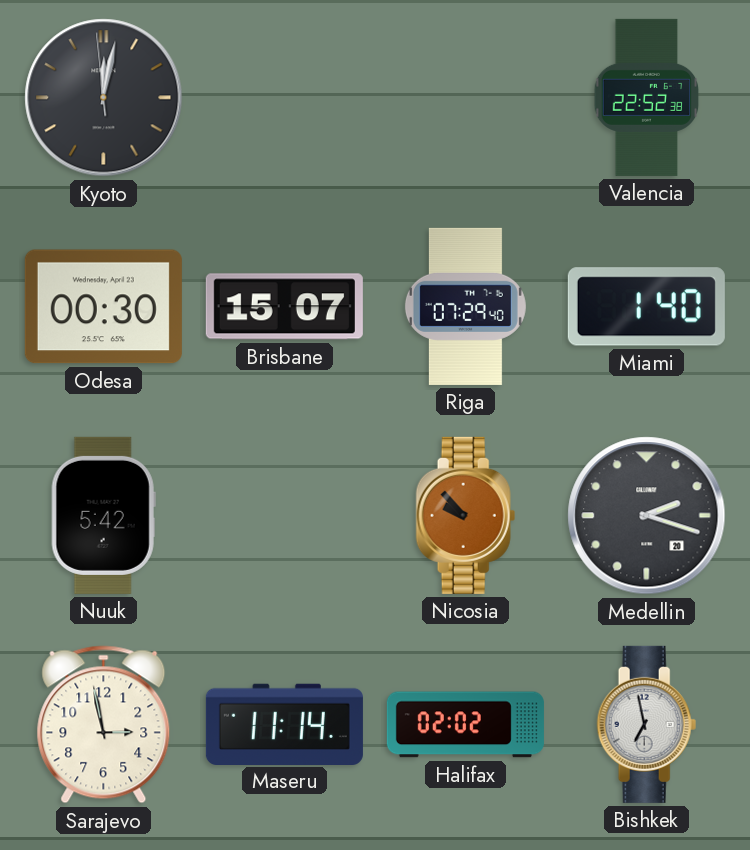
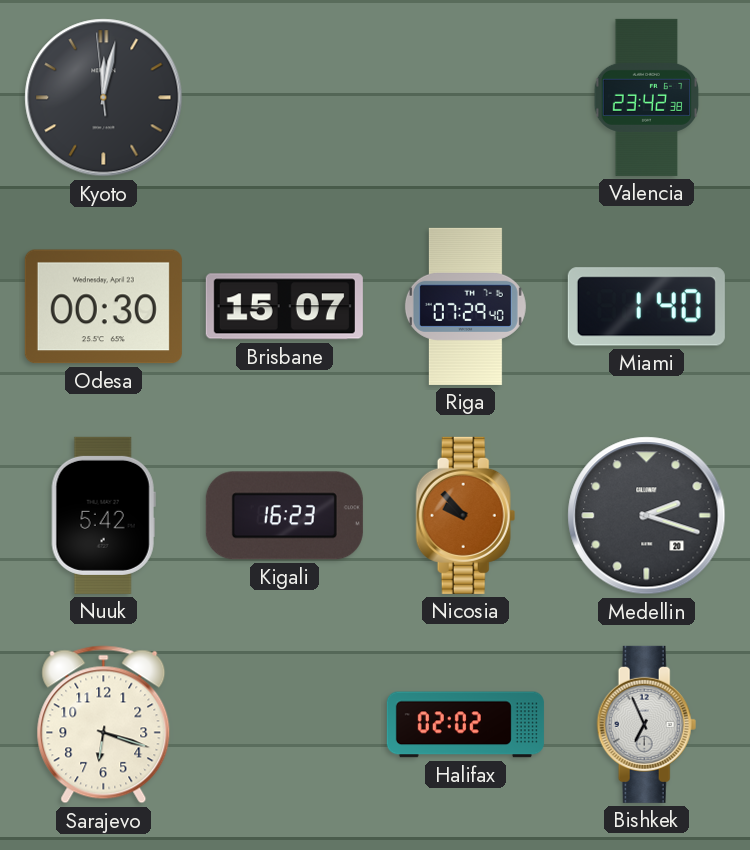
Valencia: 22:52 -> 23:42
Kigali: none -> 16:23
Sarajevo: 2:58 -> 6:18
Maseru: 11:14 -> none
Bishkek: 6:58 -> 6:56
